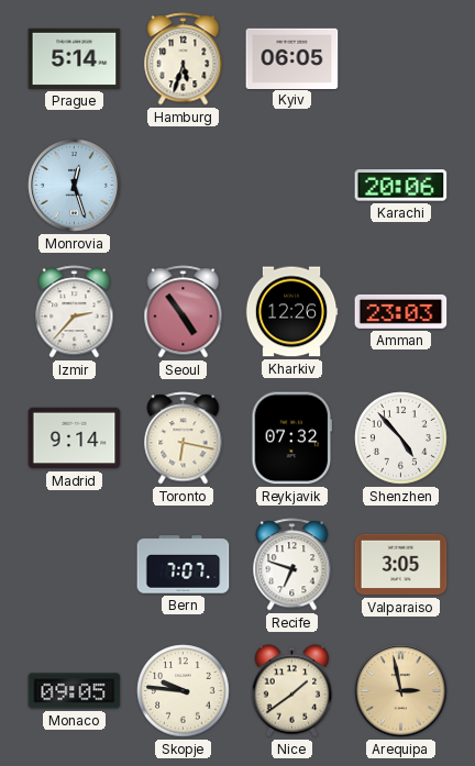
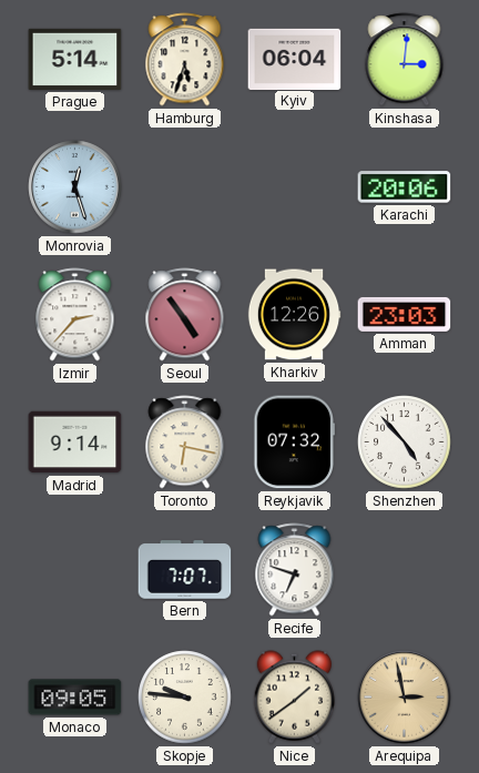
Kyiv: 06:05 -> 06:04
Kinshasa: none -> 3:01
Valparaiso: 3:05 -> none
